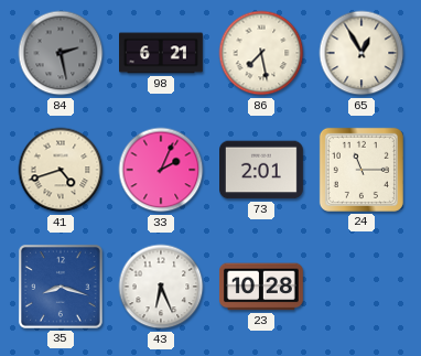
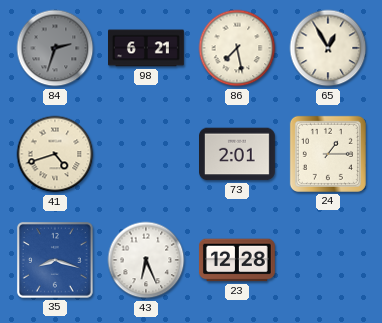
84: 2:28 -> 2:33
33: 2:04 -> none
24: 11:15 -> 1:15
23: 10:28 -> 12:28
